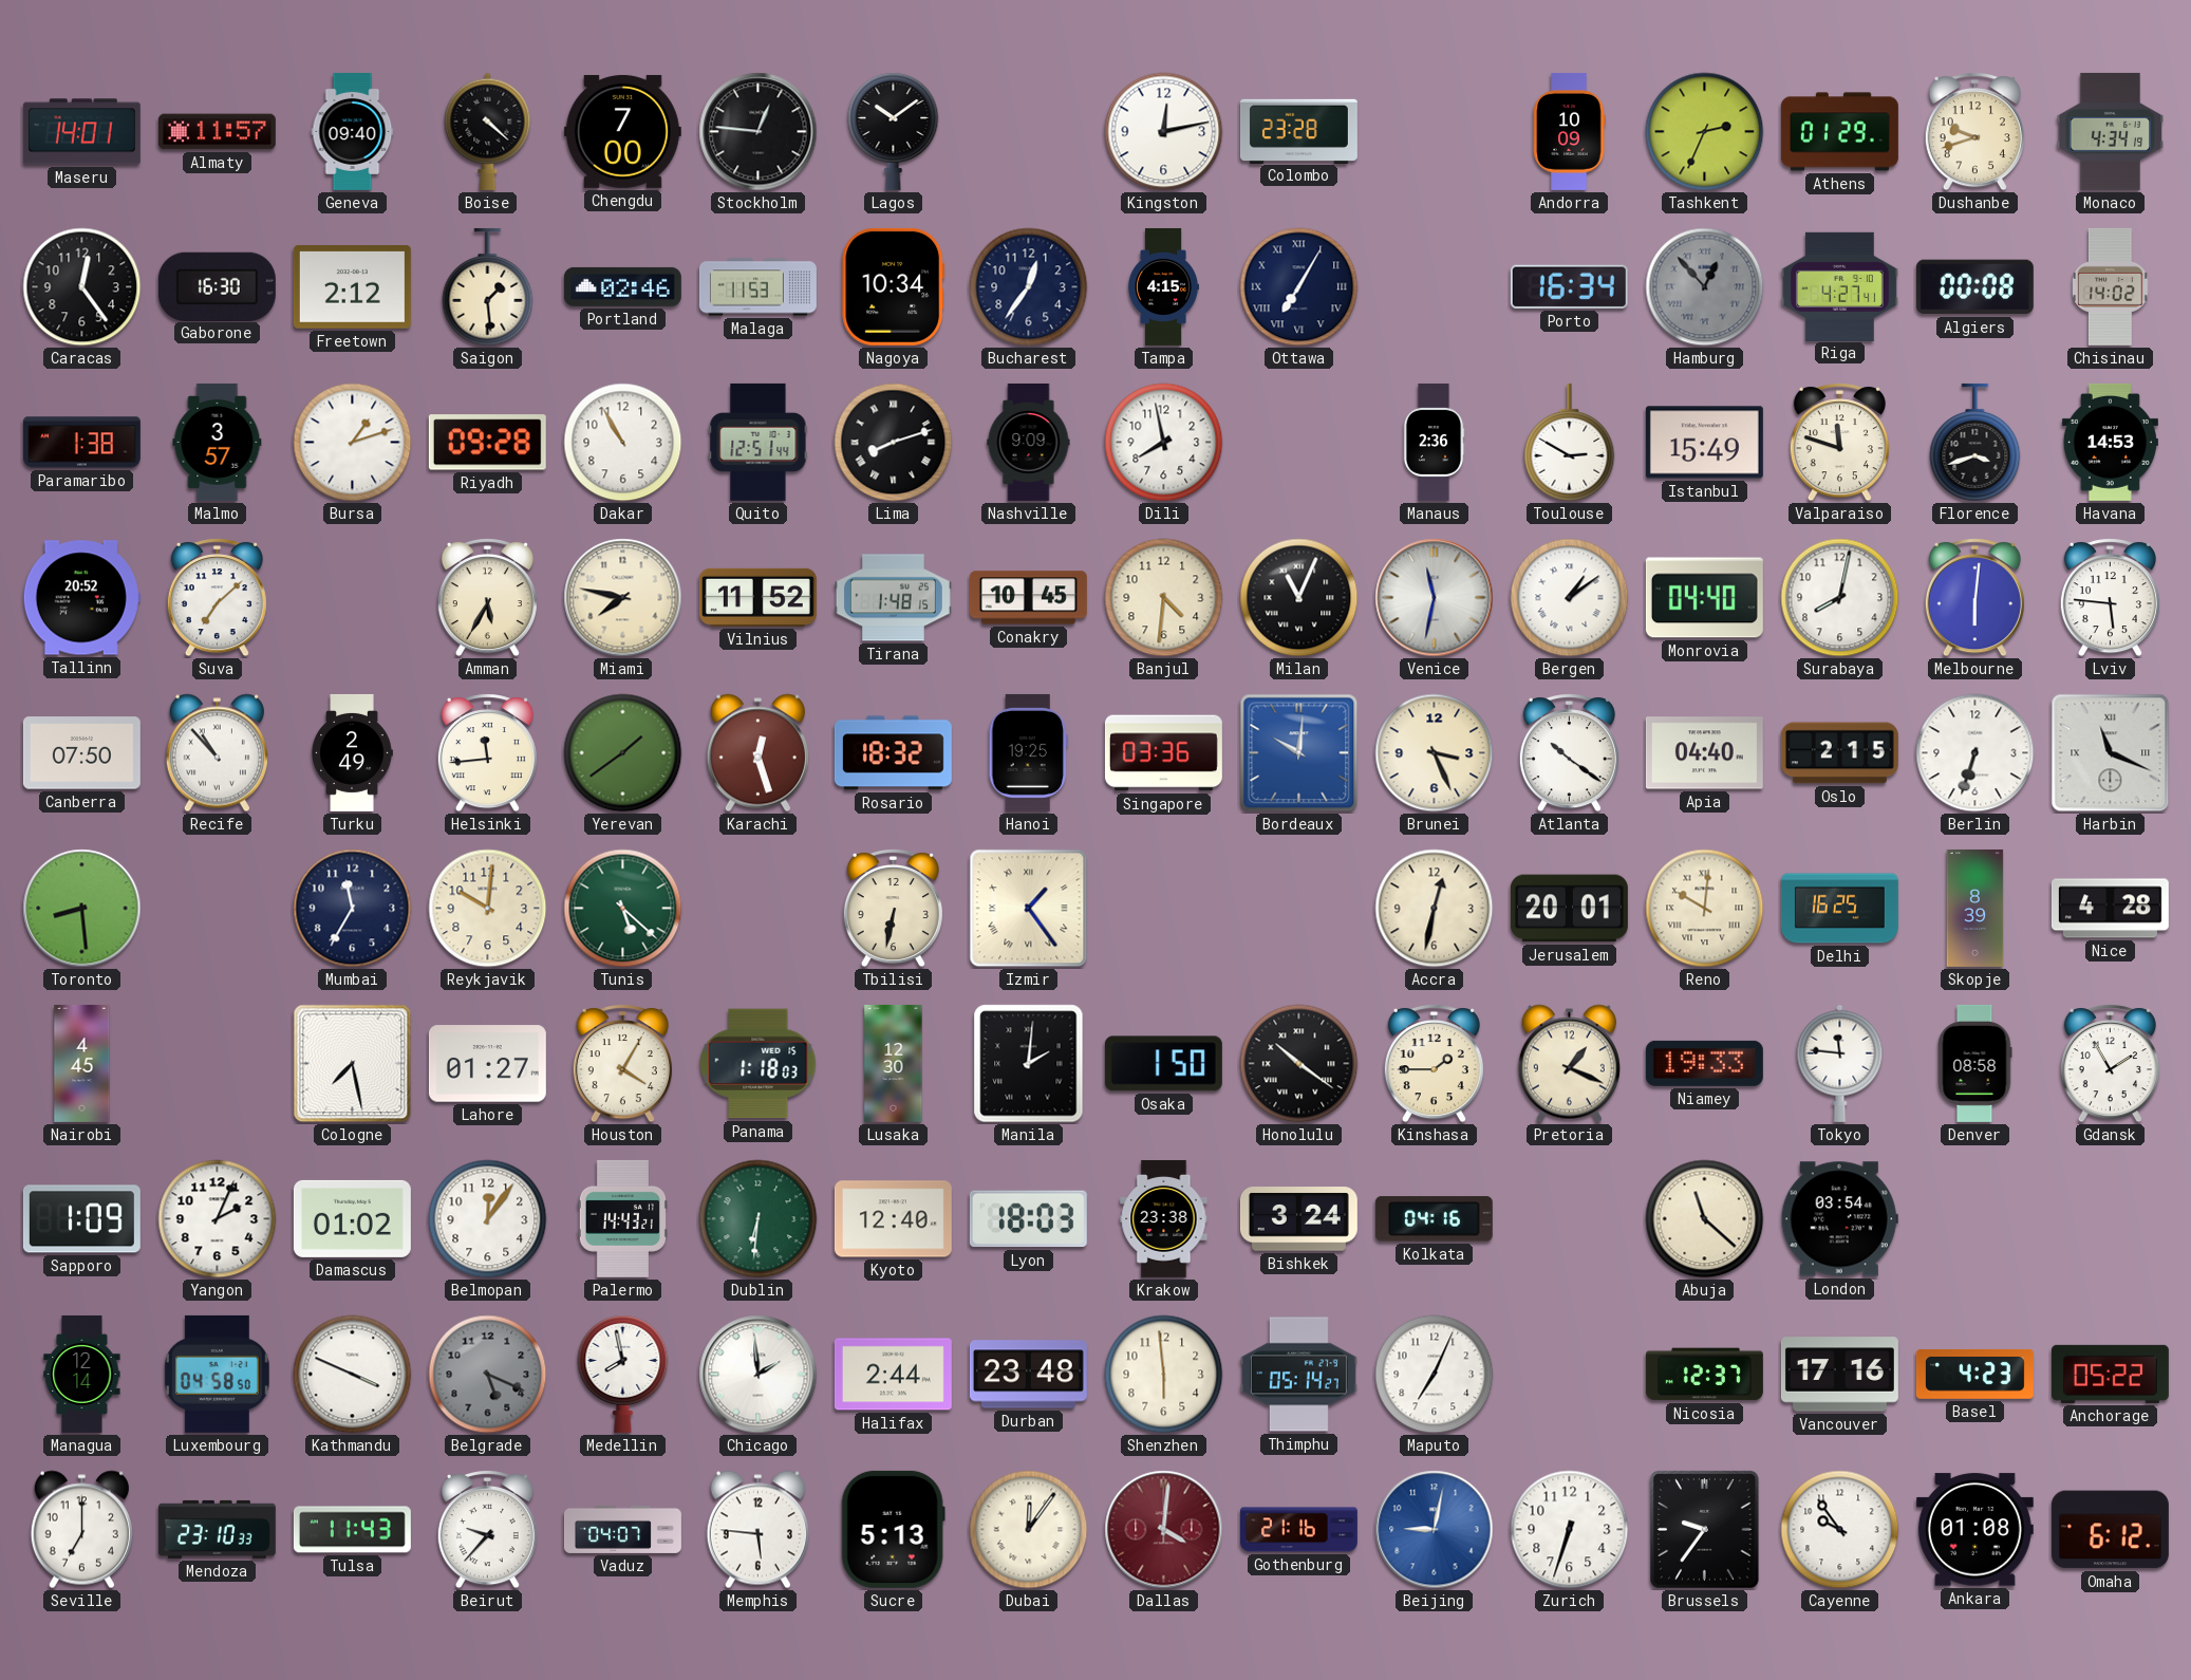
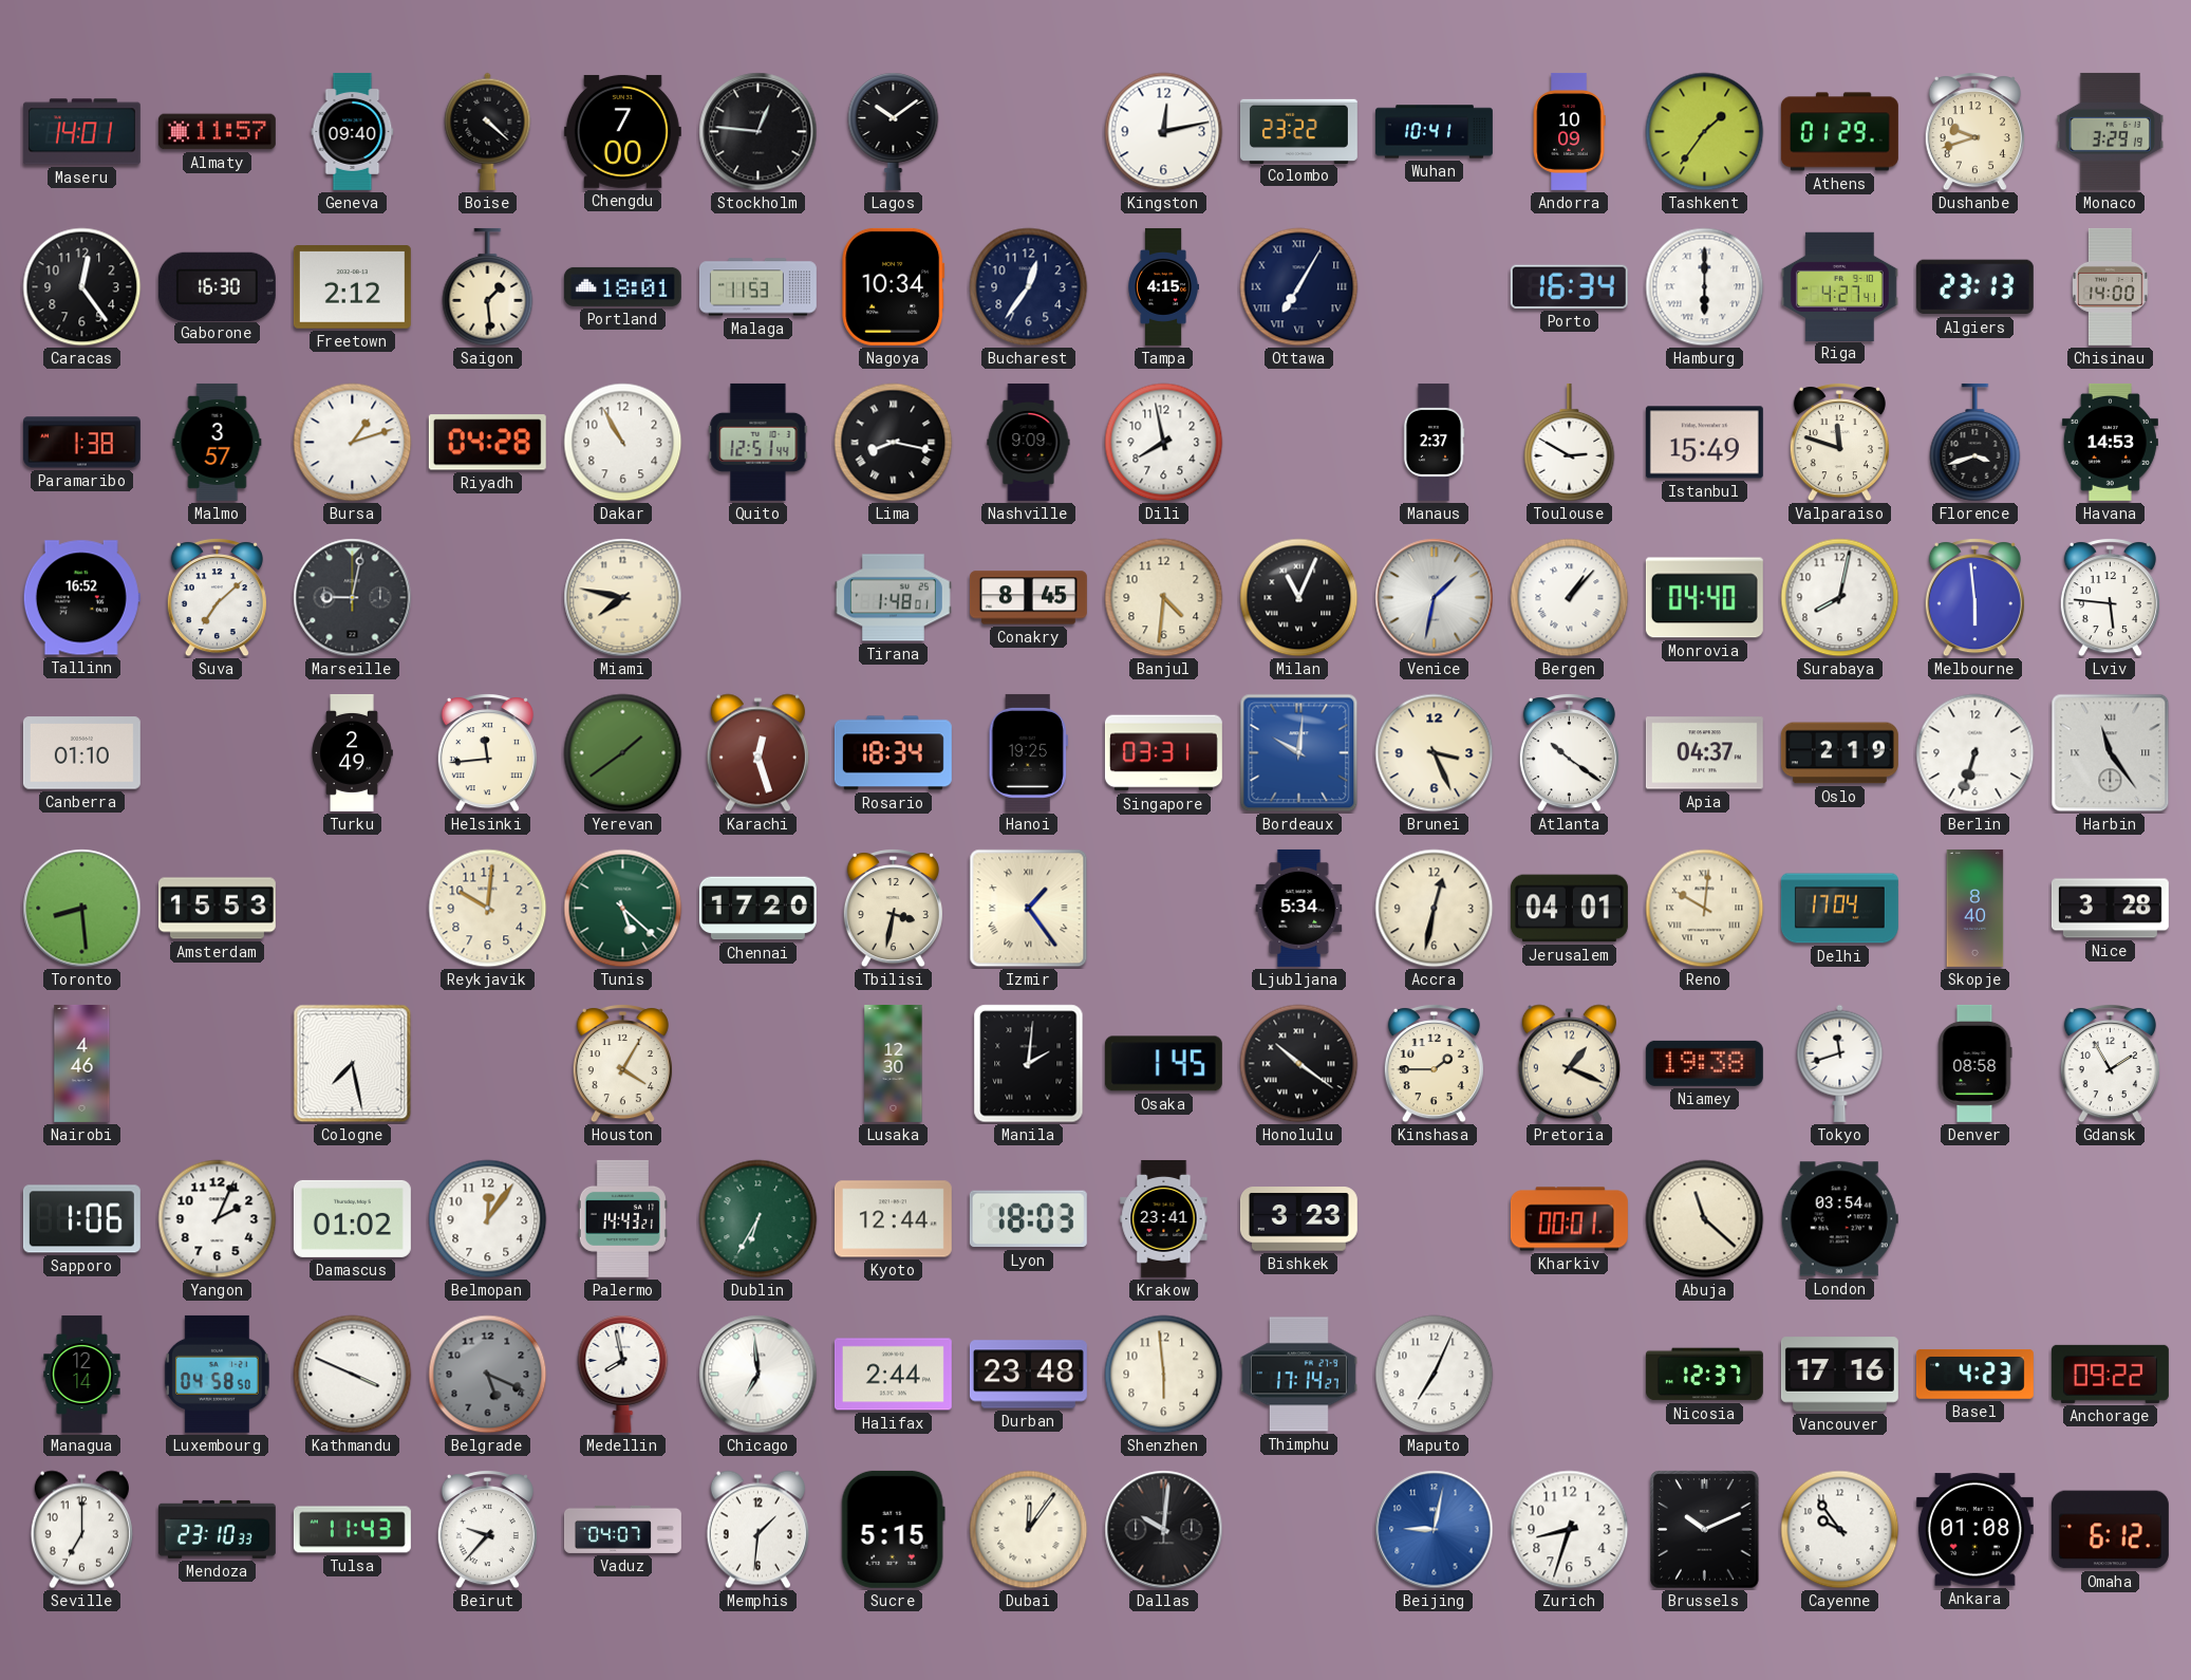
Colombo: 23:28 -> 23:22
Wuhan: none -> 10:41
Tashkent: 2:34 -> 1:36
Monaco: 4:34 -> 3:29
Portland: 02:46 -> 18:01
Hamburg: 12:53 -> 6:00
Hamburg dial: grey -> white
Algiers: 00:08 -> 23:13
Chisinau: 14:02 -> 14:00
Riyadh: 09:28 -> 04:28
Lima: 8:12 -> 8:17
Manaus: 2:36 -> 2:37
Tallinn: 20:52 -> 16:52
Marseille: none -> 9:02
Amman: 5:35 -> none
Vilnius: 11:52 -> none
Tirana: 1:48:15 -> 1:48:01
Conakry: 10:45 -> 8:45
Venice: 11:32 -> 1:32
Bergen: 1:09 -> 1:07
Melbourne: 6:01 -> 5:59
Canberra: 07:50 -> 01:10
Recife: 10:53 -> none
Rosario: 18:32 -> 18:34
Singapore: 03:36 -> 03:31
Apia: 04:40 -> 04:37
Oslo: 2:15 -> 2:19
Harbin: 11:19 -> 11:24
Amsterdam: none -> 15:53
Mumbai: 11:35 -> none
Chennai: none -> 17:20
Tbilisi: 6:32 -> 3:32
Ljubljana: none -> 5:34
Jerusalem: 20:01 -> 04:01
Delhi: 16:25 -> 17:04
Skopje: 8:39 -> 8:40
Nice: 4:28 -> 3:28
Nairobi: 4:45 -> 4:46
Lahore: 01:27 -> none
Panama: 1:18 -> none
Osaka: 1:50 -> 1:45
Niamey: 19:33 -> 19:38
Tokyo: 11:46 -> 11:42
Sapporo: 1:09 -> 1:06
Dublin: 6:31 -> 6:35
Kyoto: 12:40 -> 12:44
Krakow: 23:38 -> 23:41
Bishkek: 3:24 -> 3:23
Kolkata: 04:16 -> none
Kharkiv: none -> 00:01
Chicago: 1:59 -> 6:59
Thimphu: 05:14 -> 17:14
Anchorage: 05:22 -> 09:22
Memphis: 5:46 -> 1:31
Sucre: 5:13 -> 5:15
Dallas: 4:01 -> 10:01
Dallas dial: burgundy -> black
Gothenburg: 21:16 -> none
Zurich: 6:33 -> 8:33
Brussels: 9:36 -> 10:11
